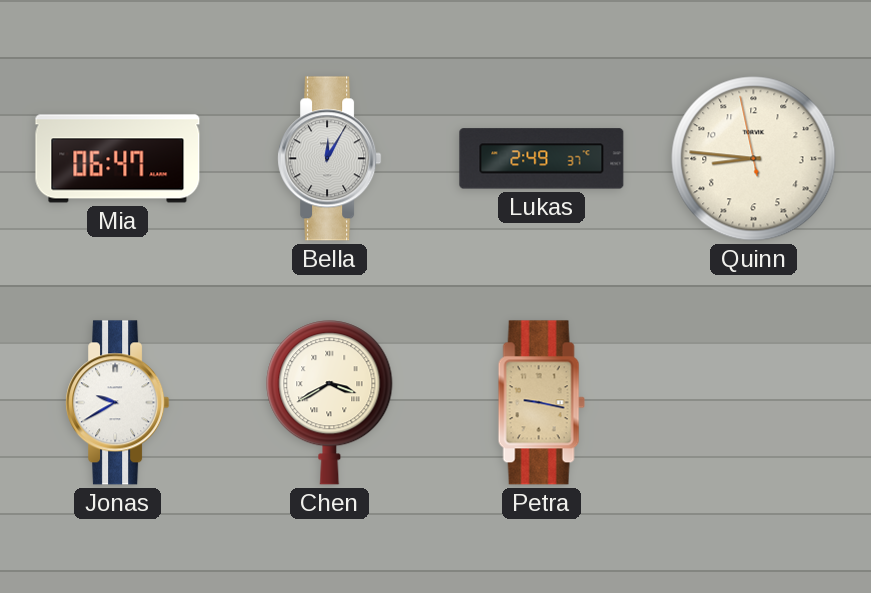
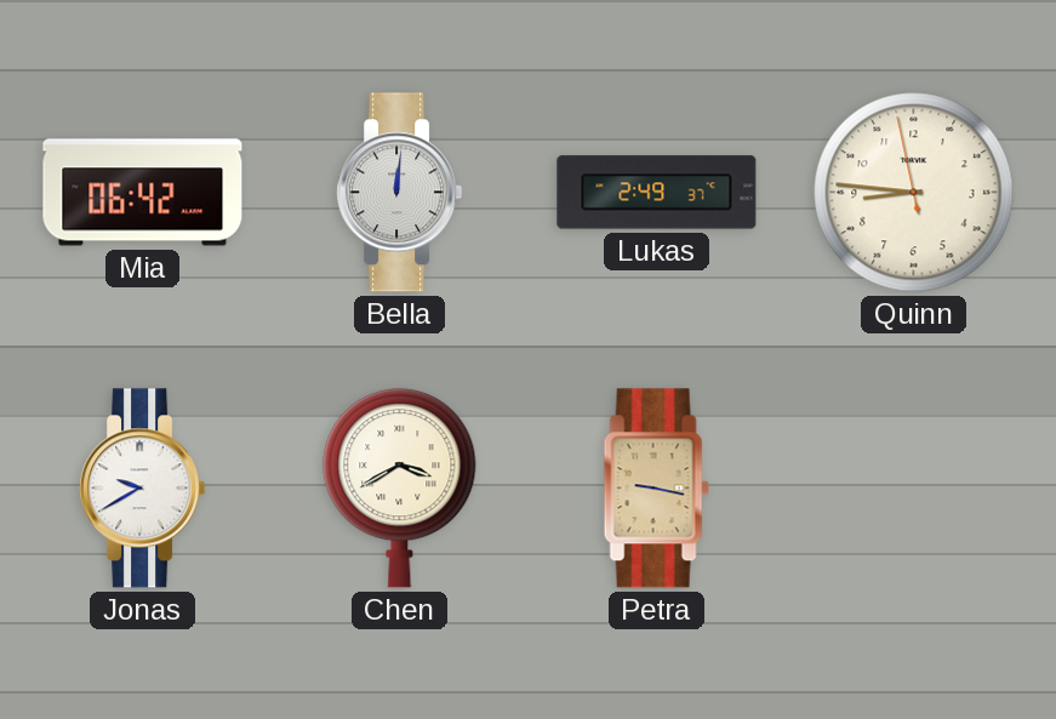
Mia: 06:47 -> 06:42
Bella: 12:05 -> 12:01
